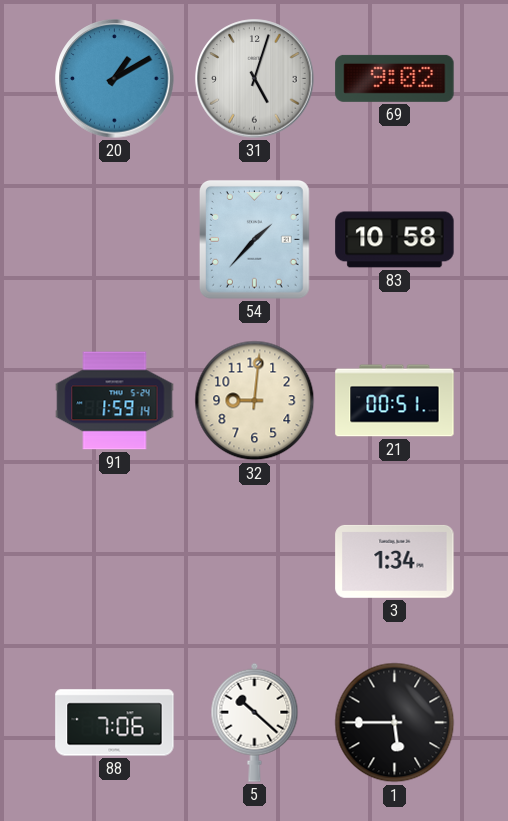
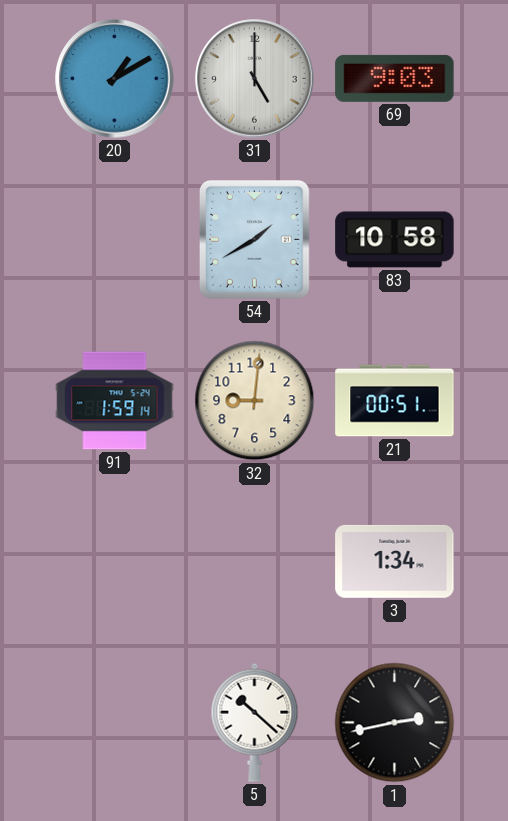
31: 5:03 -> 5:00
69: 9:02 -> 9:03
54: 1:37 -> 1:40
88: 7:06 -> none
1: 5:45 -> 2:43
